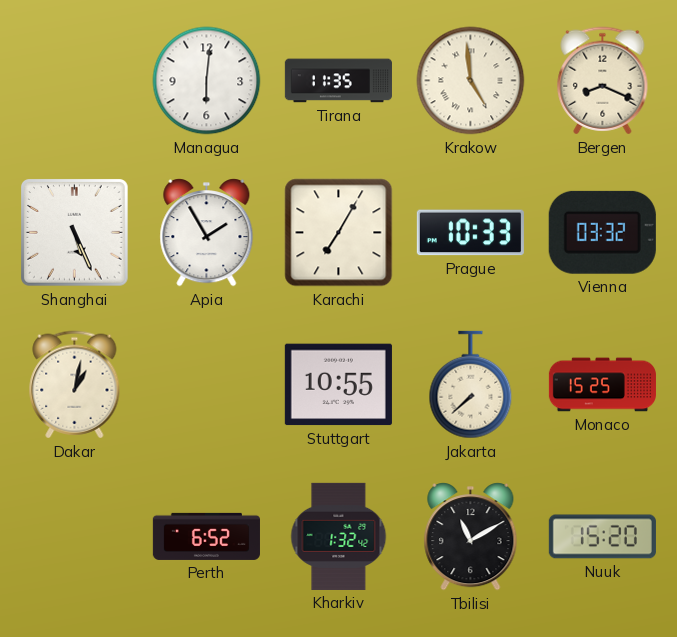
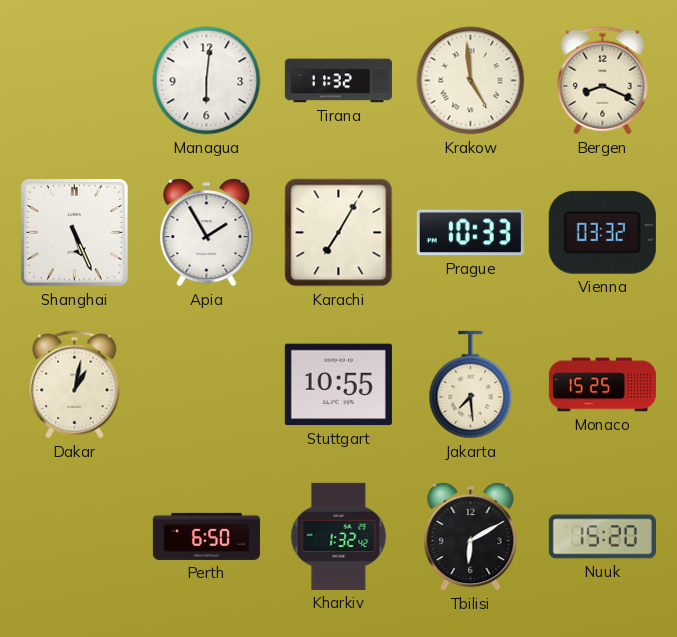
Tirana: 11:35 -> 11:32
Jakarta: 7:38 -> 7:29
Perth: 6:52 -> 6:50
Tbilisi: 11:10 -> 6:10
